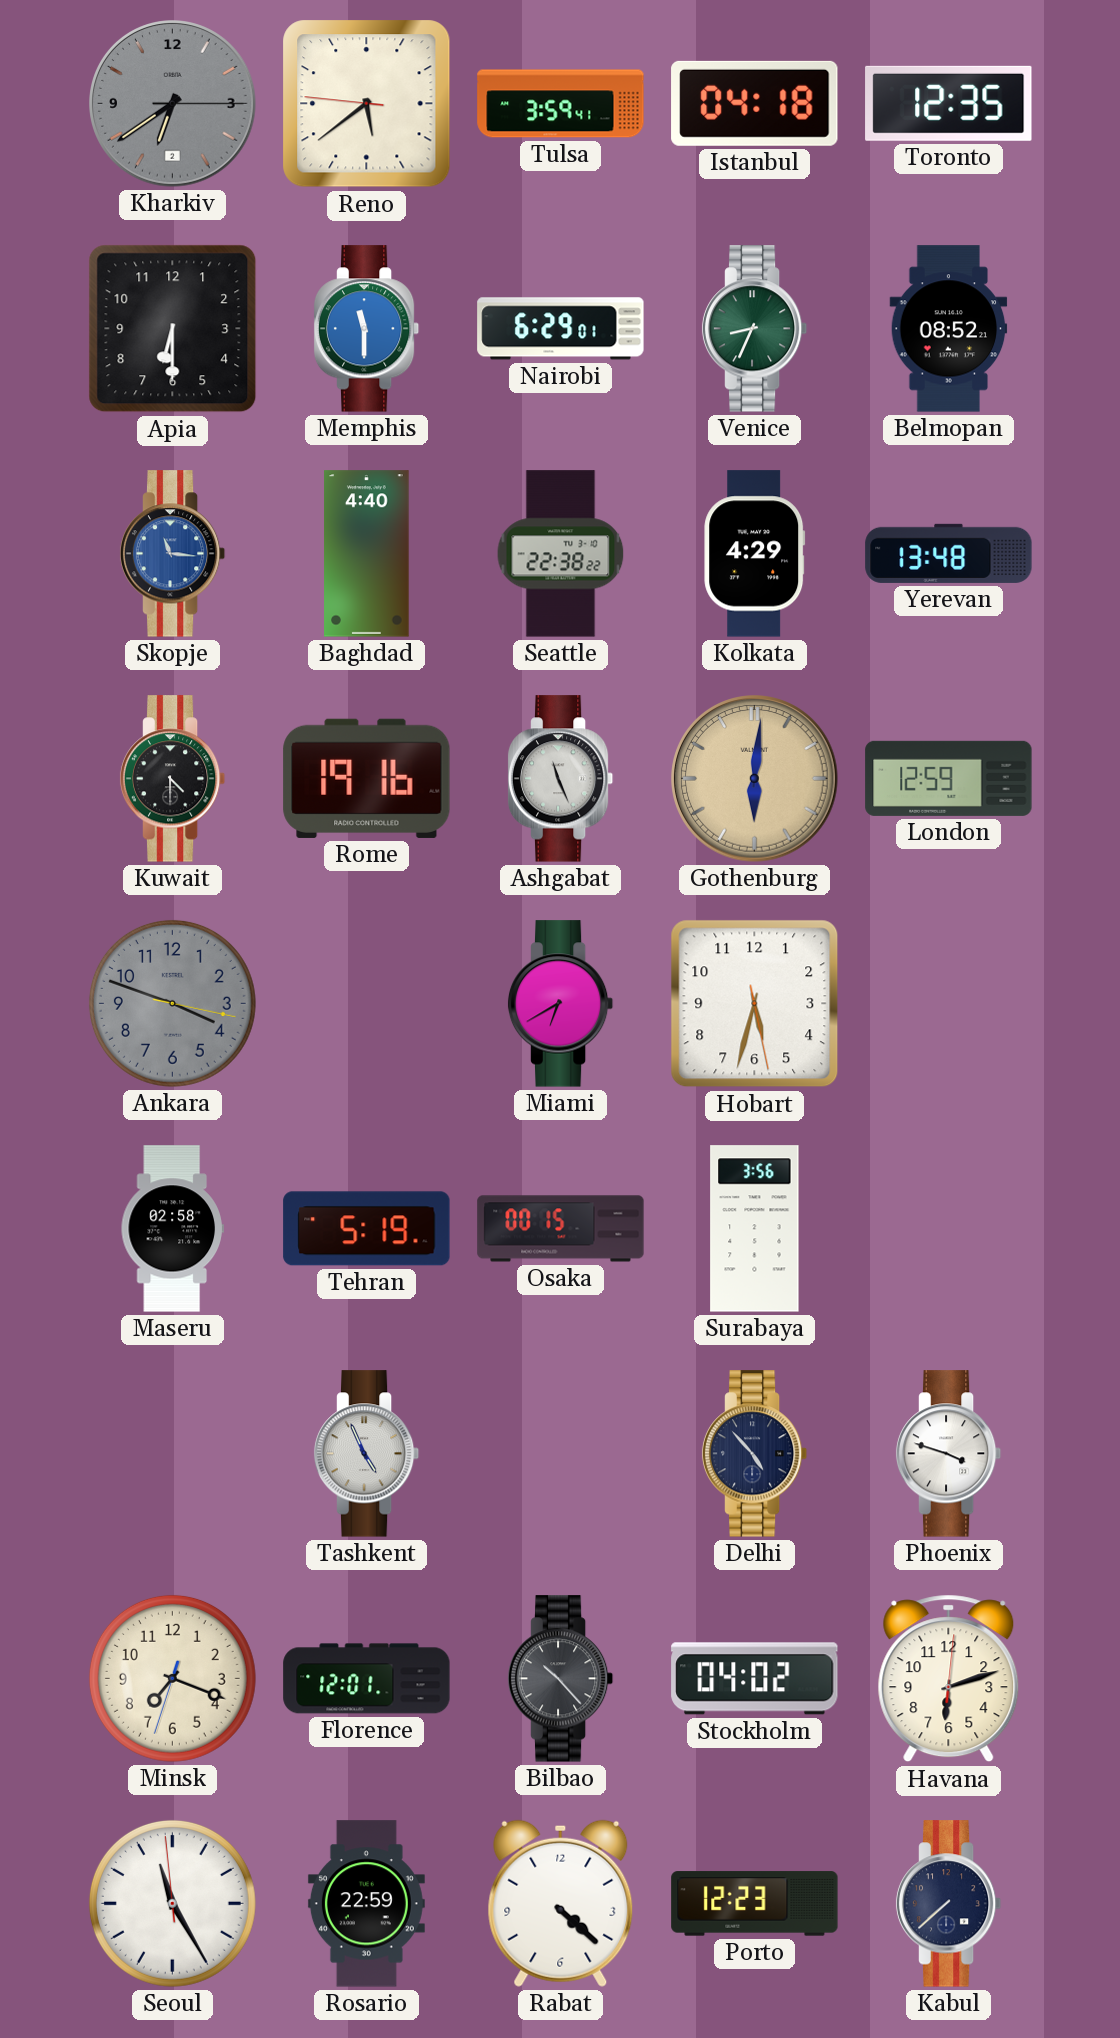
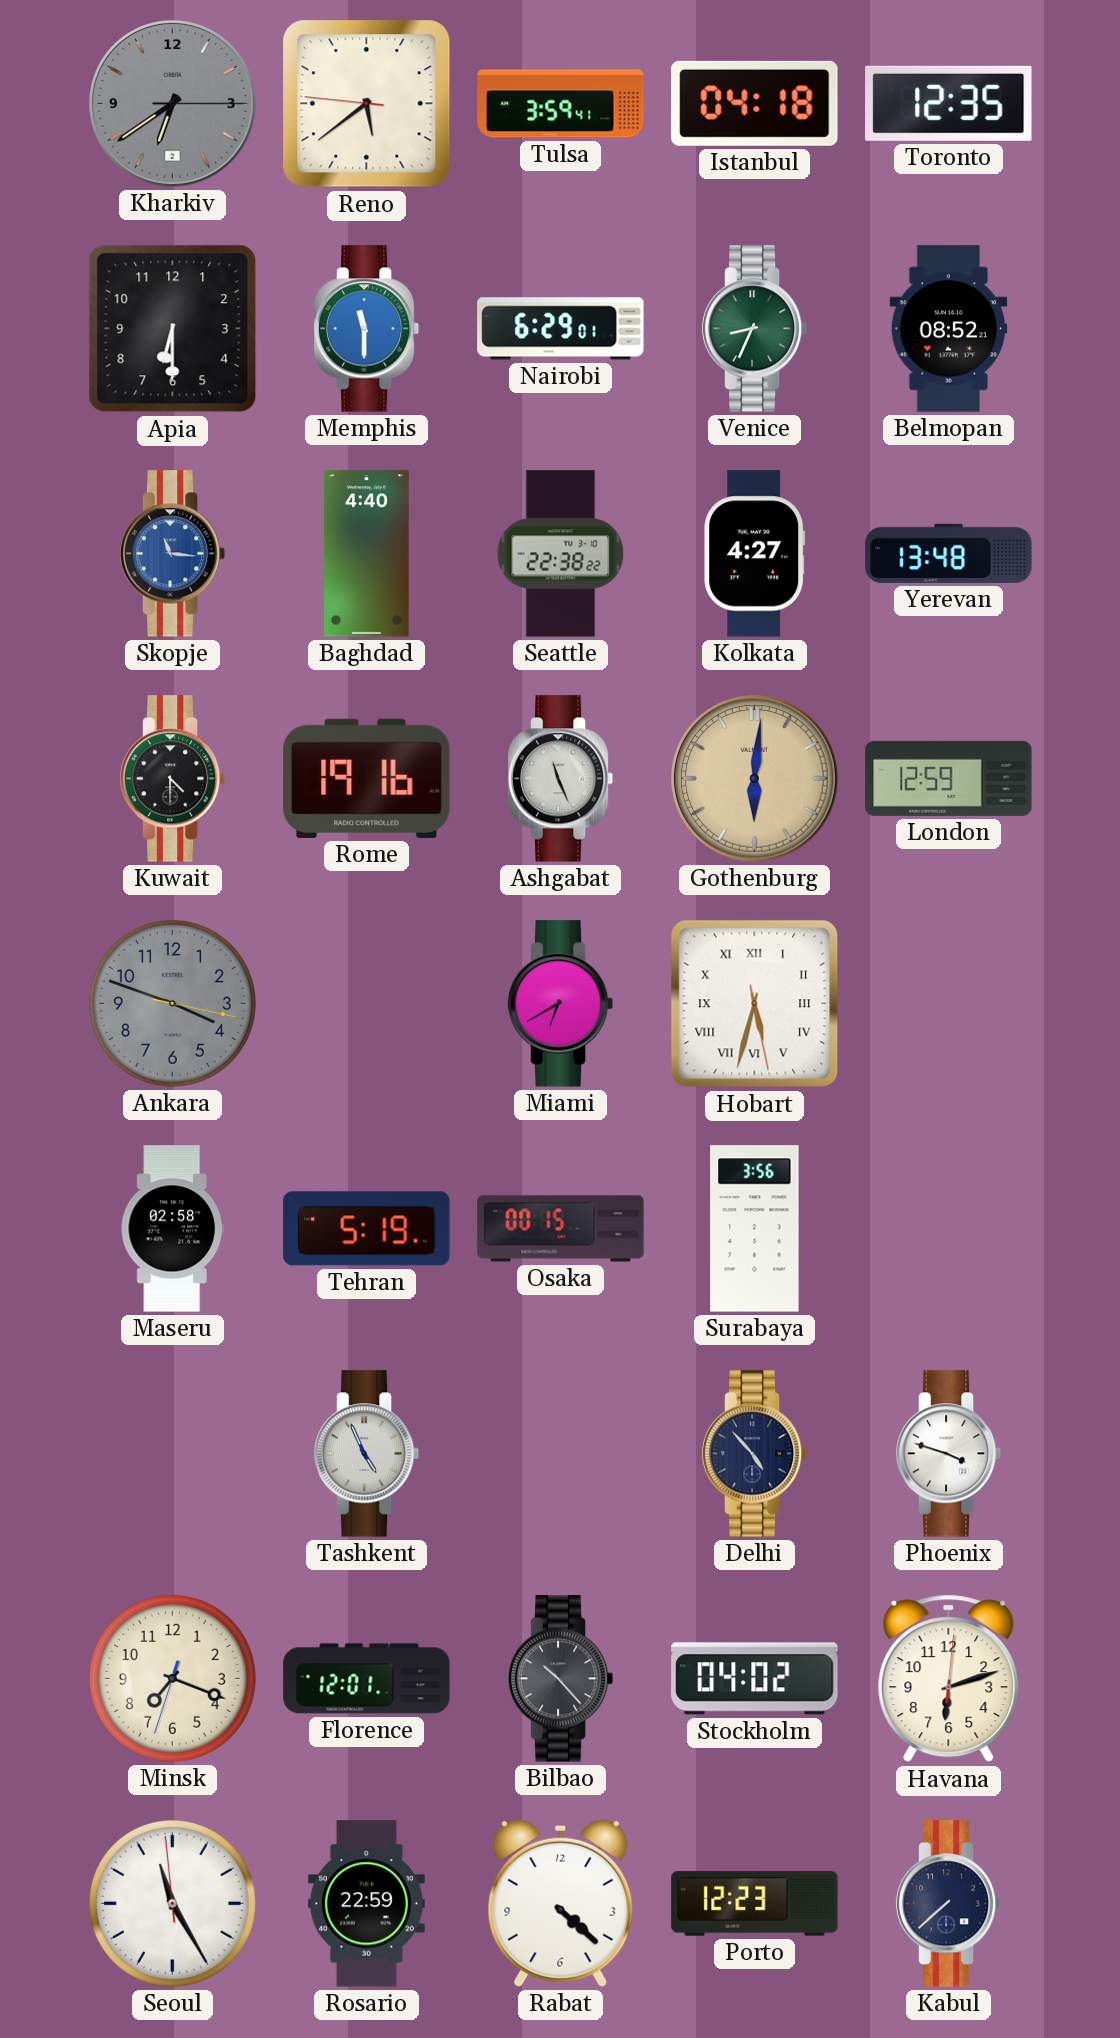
Kolkata: 4:29 -> 4:27
Hobart numerals: Arabic -> Roman
